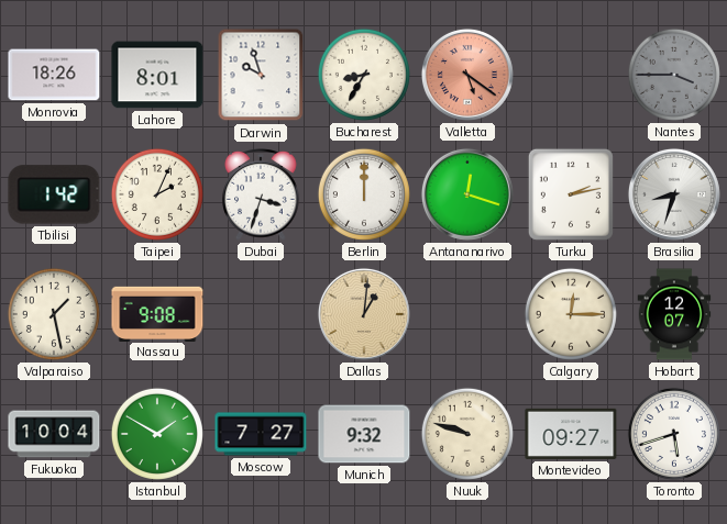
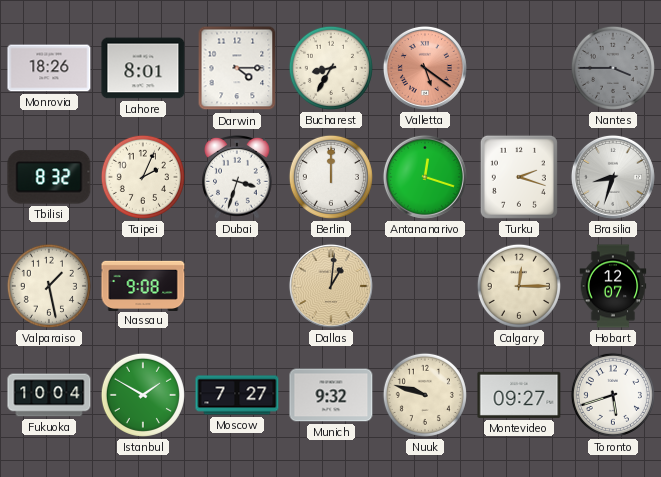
Darwin: 9:57 -> 4:15
Tbilisi: 1:42 -> 8:32
Turku: 2:13 -> 2:18
